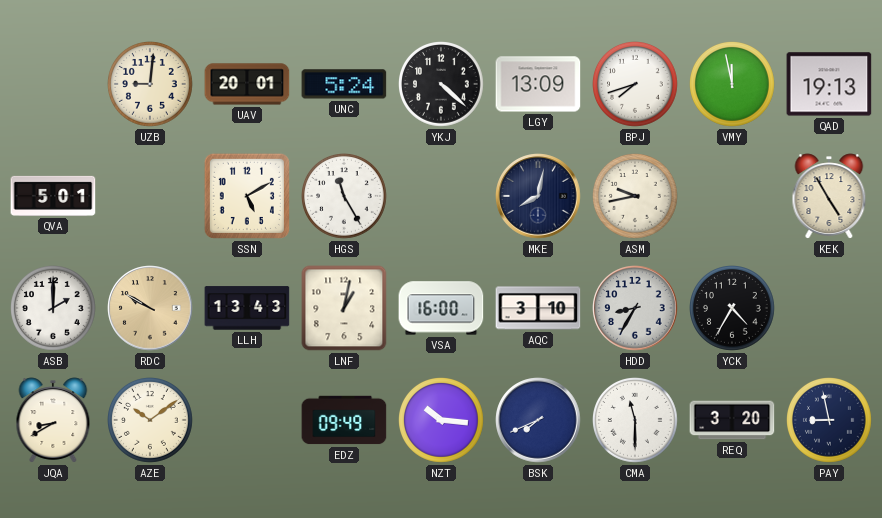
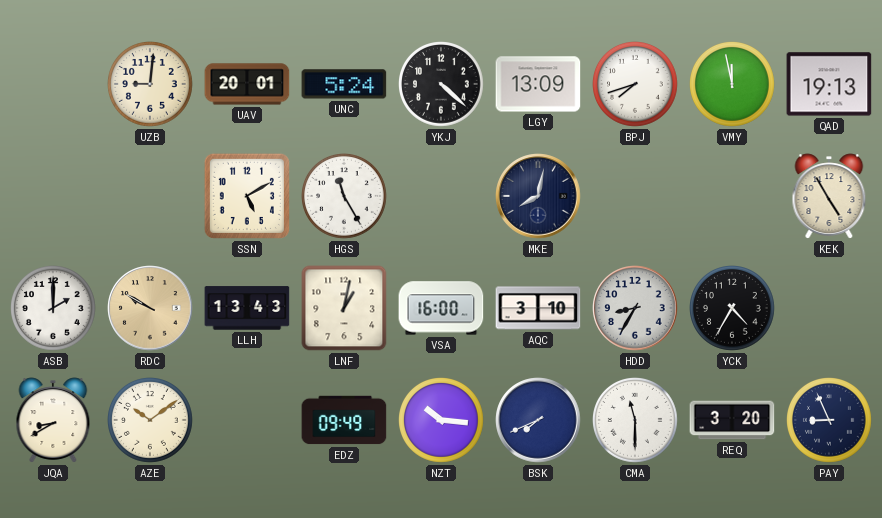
QVA: 5:01 -> none
ASM: 9:43 -> none
PAY: 8:58 -> 8:56
